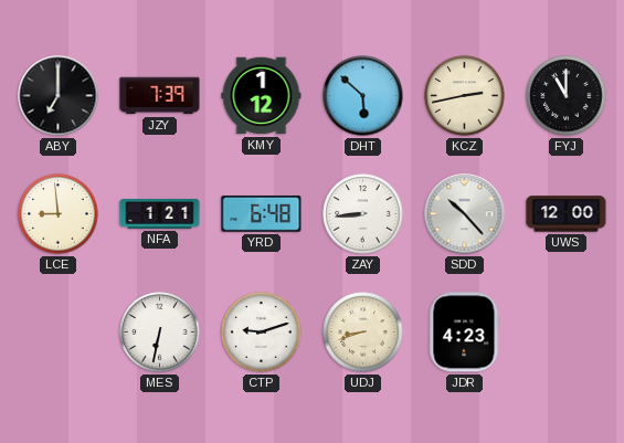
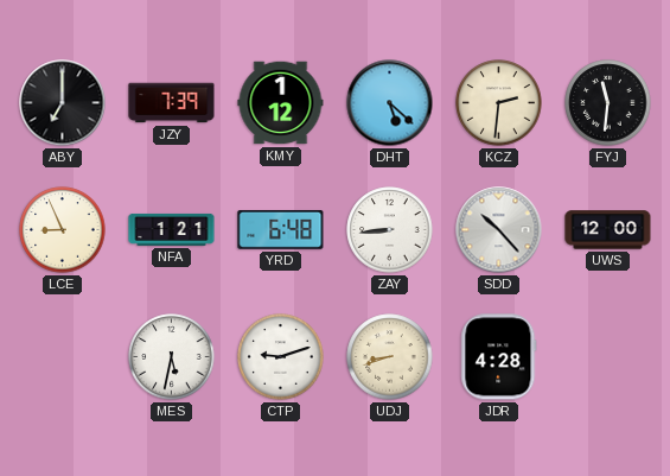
DHT: 5:52 -> 5:22
KCZ: 2:43 -> 2:31
FYJ: 11:00 -> 11:31
LCE: 8:59 -> 8:56
MES: 6:32 -> 5:32
JDR: 4:23 -> 4:28
